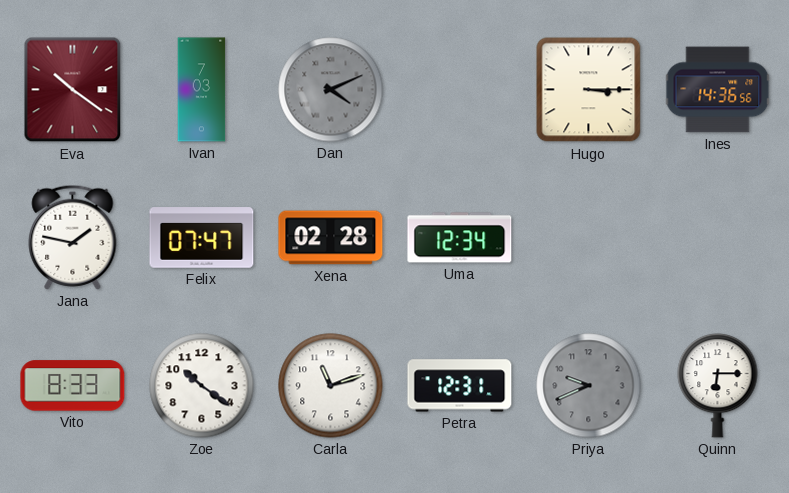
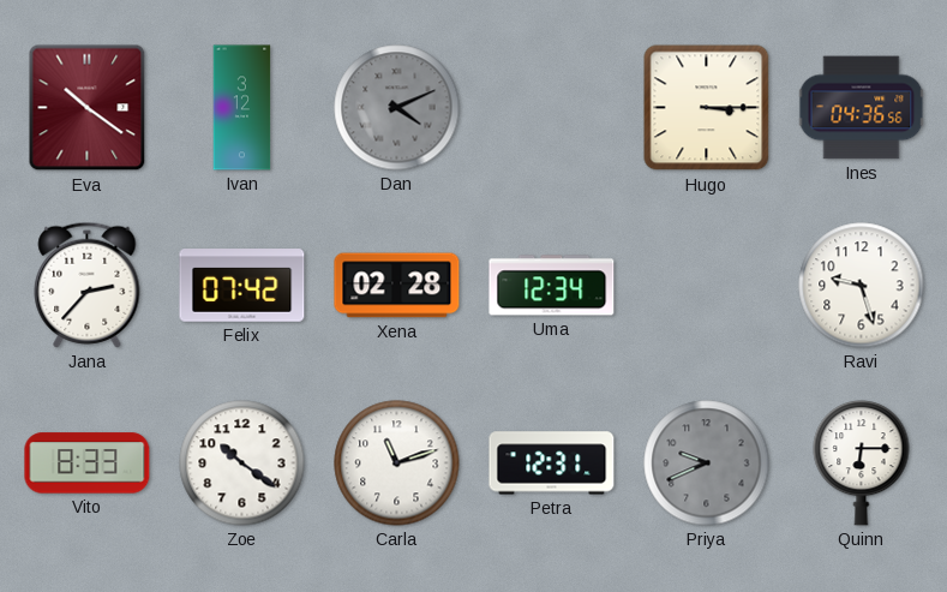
Ivan: 7:03 -> 3:12
Ines: 14:36 -> 04:36
Jana: 1:47 -> 2:37
Felix: 07:47 -> 07:42
Ravi: none -> 9:27
